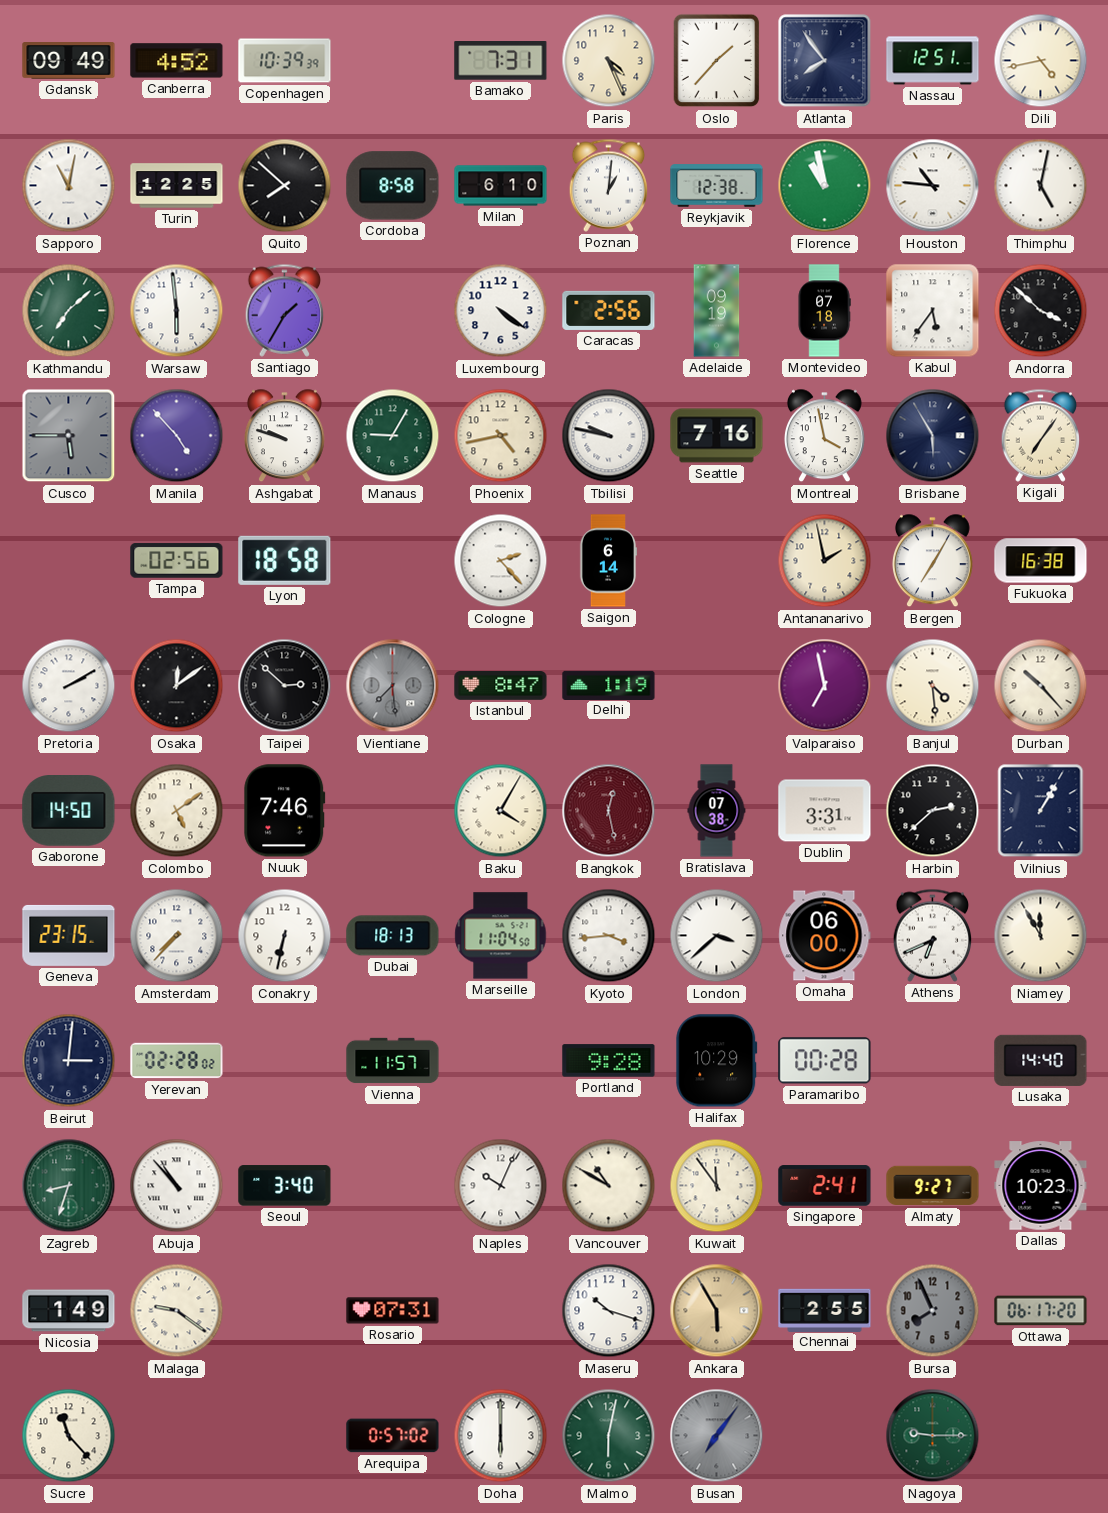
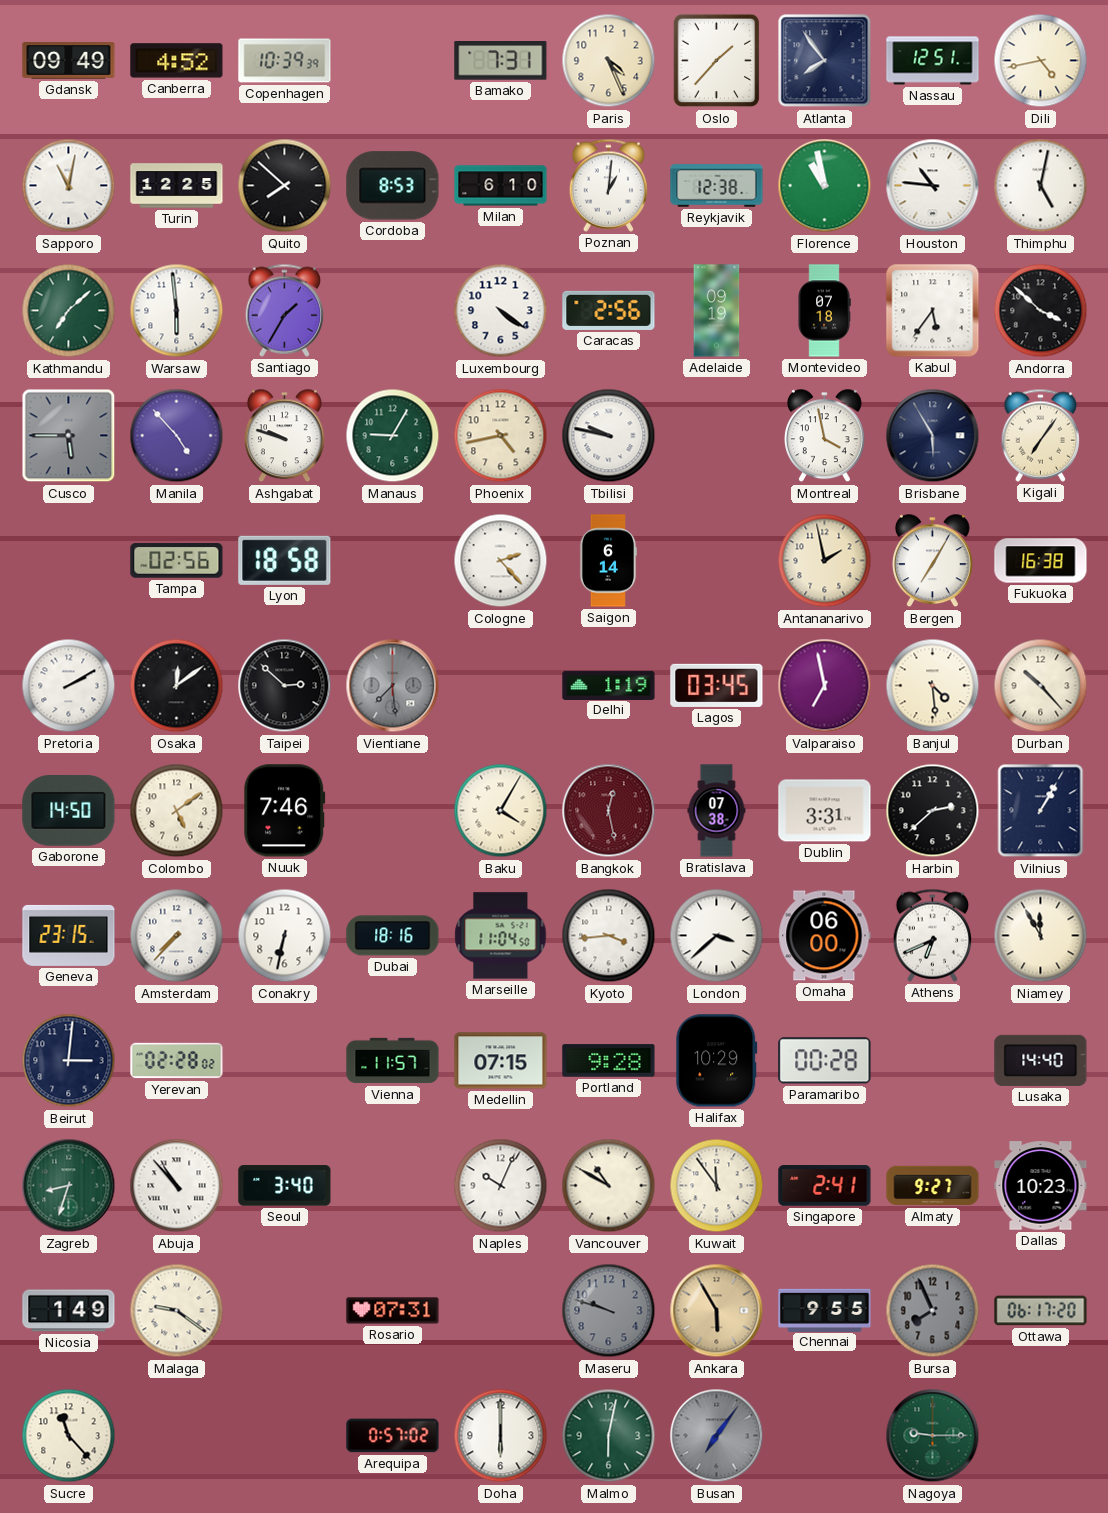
Cordoba: 8:58 -> 8:53
Seattle: 7:16 -> none
Istanbul: 8:47 -> none
Lagos: none -> 03:45
Dubai: 18:13 -> 18:16
Medellin: none -> 07:15
Maseru: 10:18 -> 9:48
Maseru dial: white -> grey
Chennai: 2:55 -> 9:55
